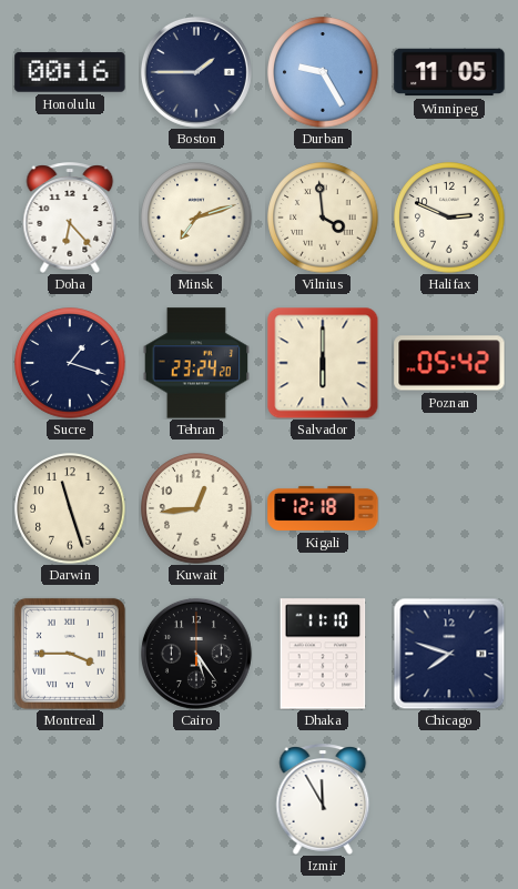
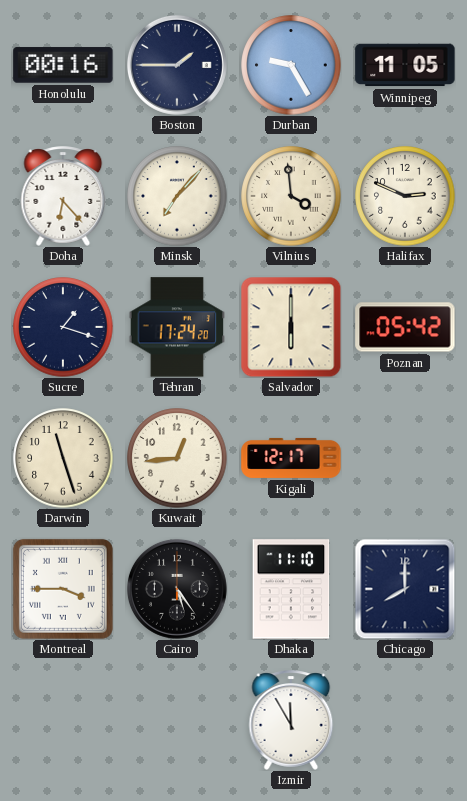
Minsk: 7:12 -> 7:07
Tehran: 23:24 -> 17:24
Kigali: 12:18 -> 12:17
Chicago: 7:48 -> 8:00
